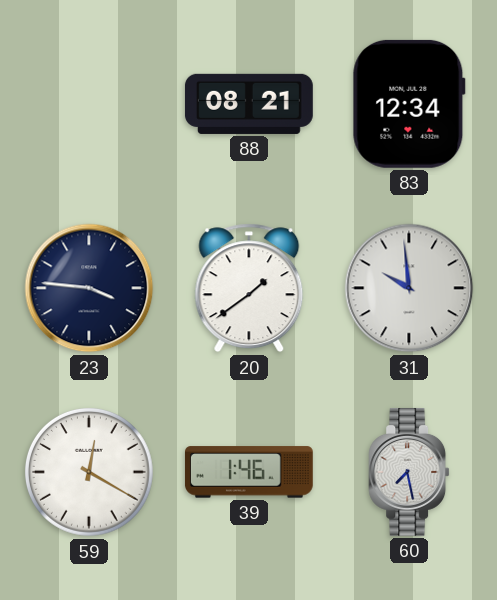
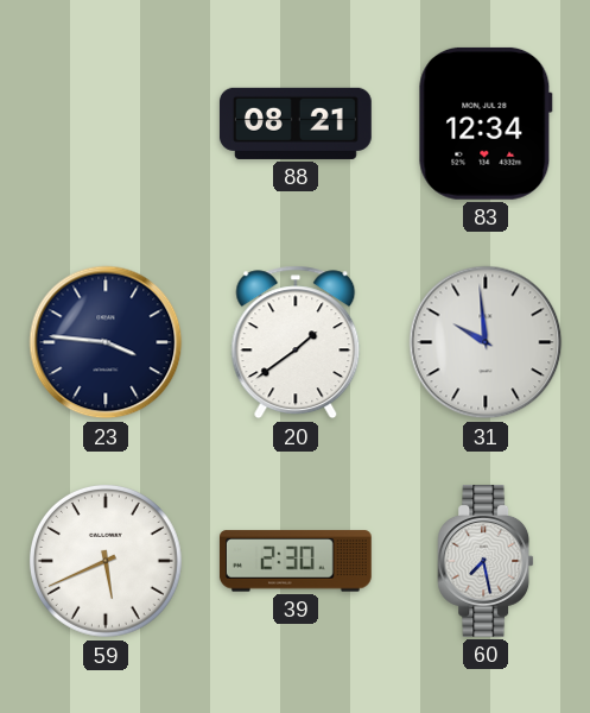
59: 12:20 -> 5:41
39: 1:46 -> 2:30
